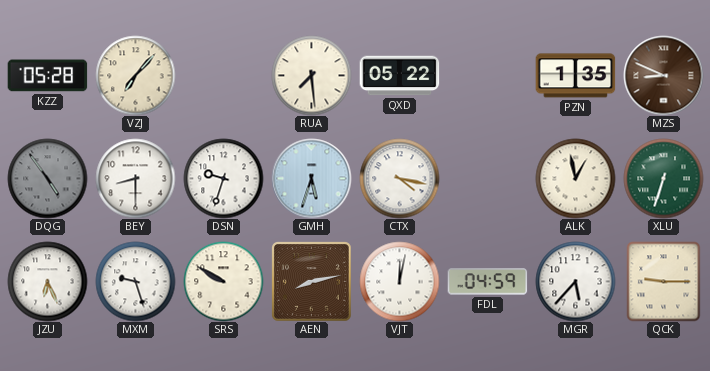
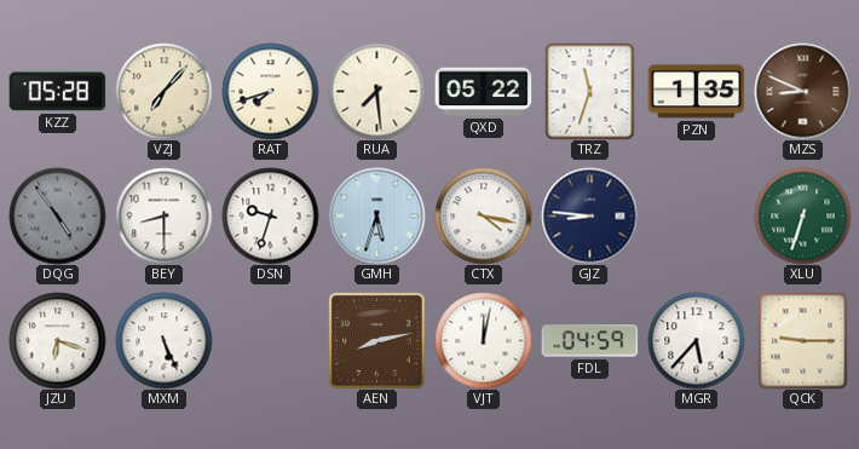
RAT: none -> 7:42
TRZ: none -> 11:33
GJZ: none -> 8:46
ALK: 12:58 -> none
JZU: 6:26 -> 6:18
MXM: 9:27 -> 5:26
SRS: 9:50 -> none
